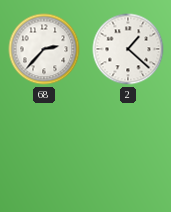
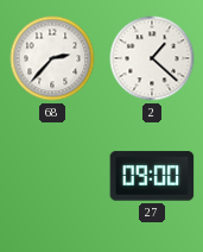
27: none -> 09:00
